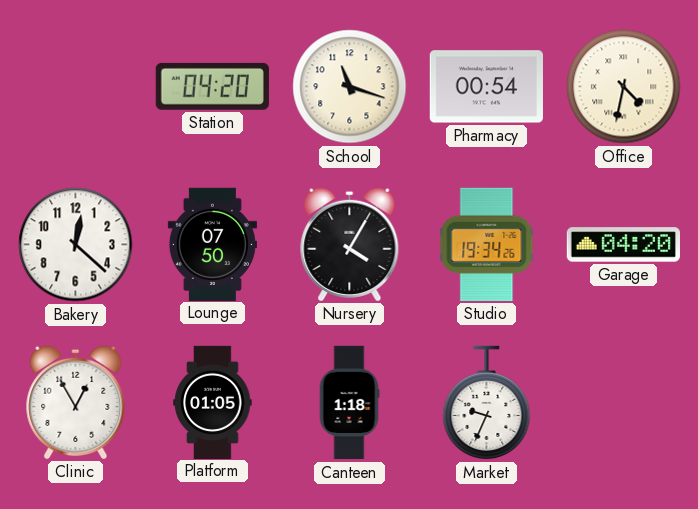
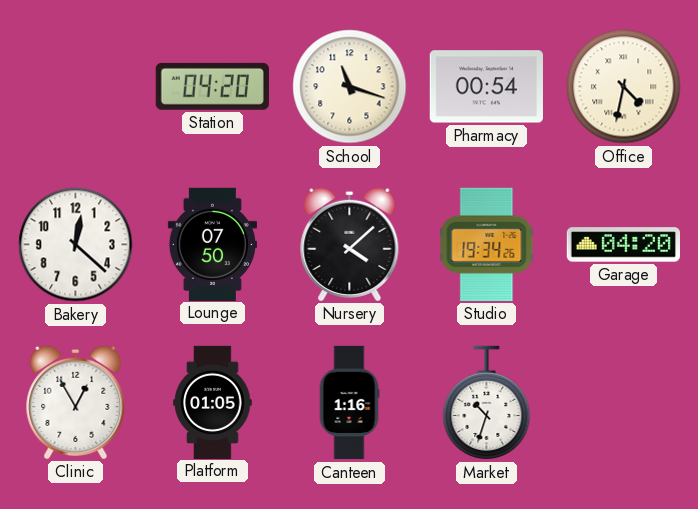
Nursery: 4:05 -> 4:08
Canteen: 1:18 -> 1:16
Market: 9:34 -> 10:33
